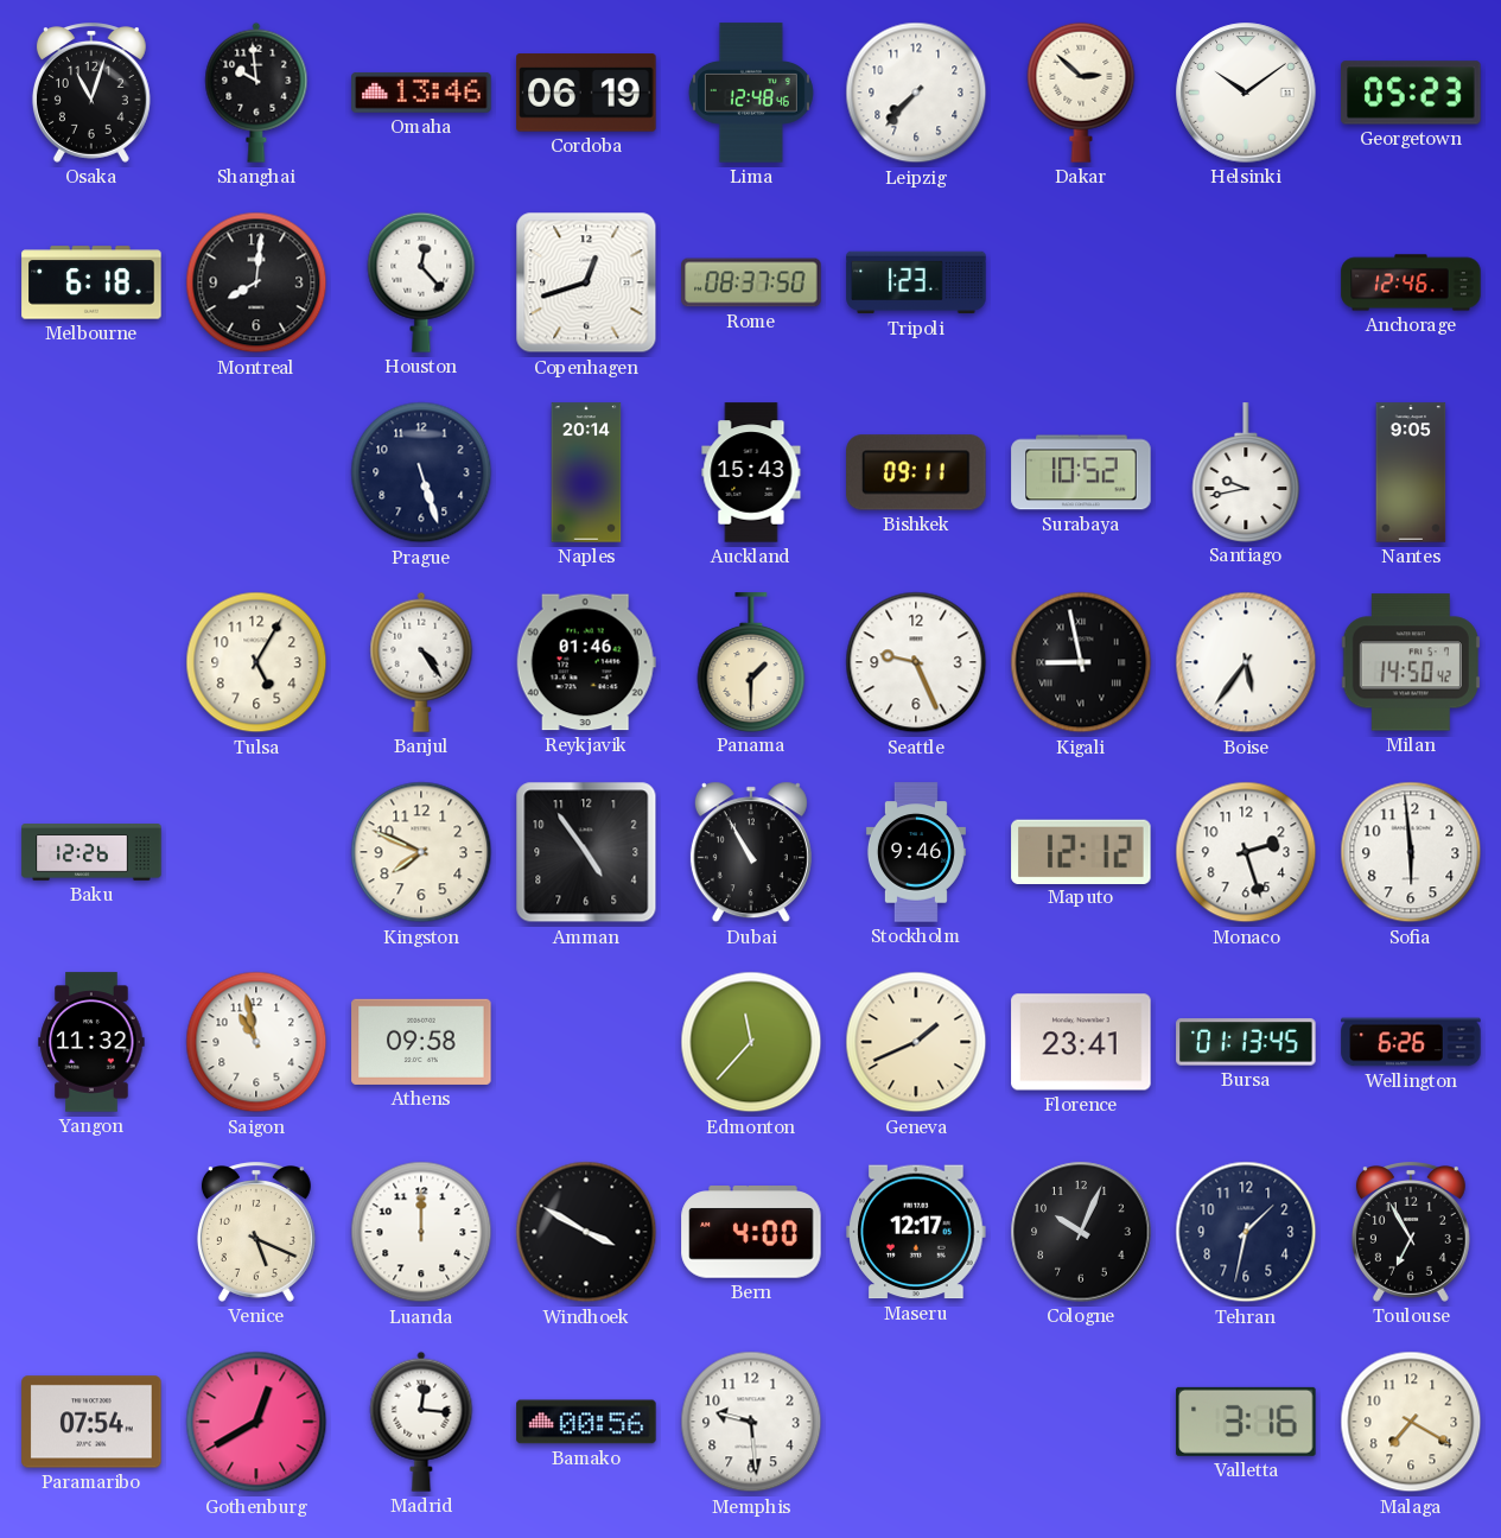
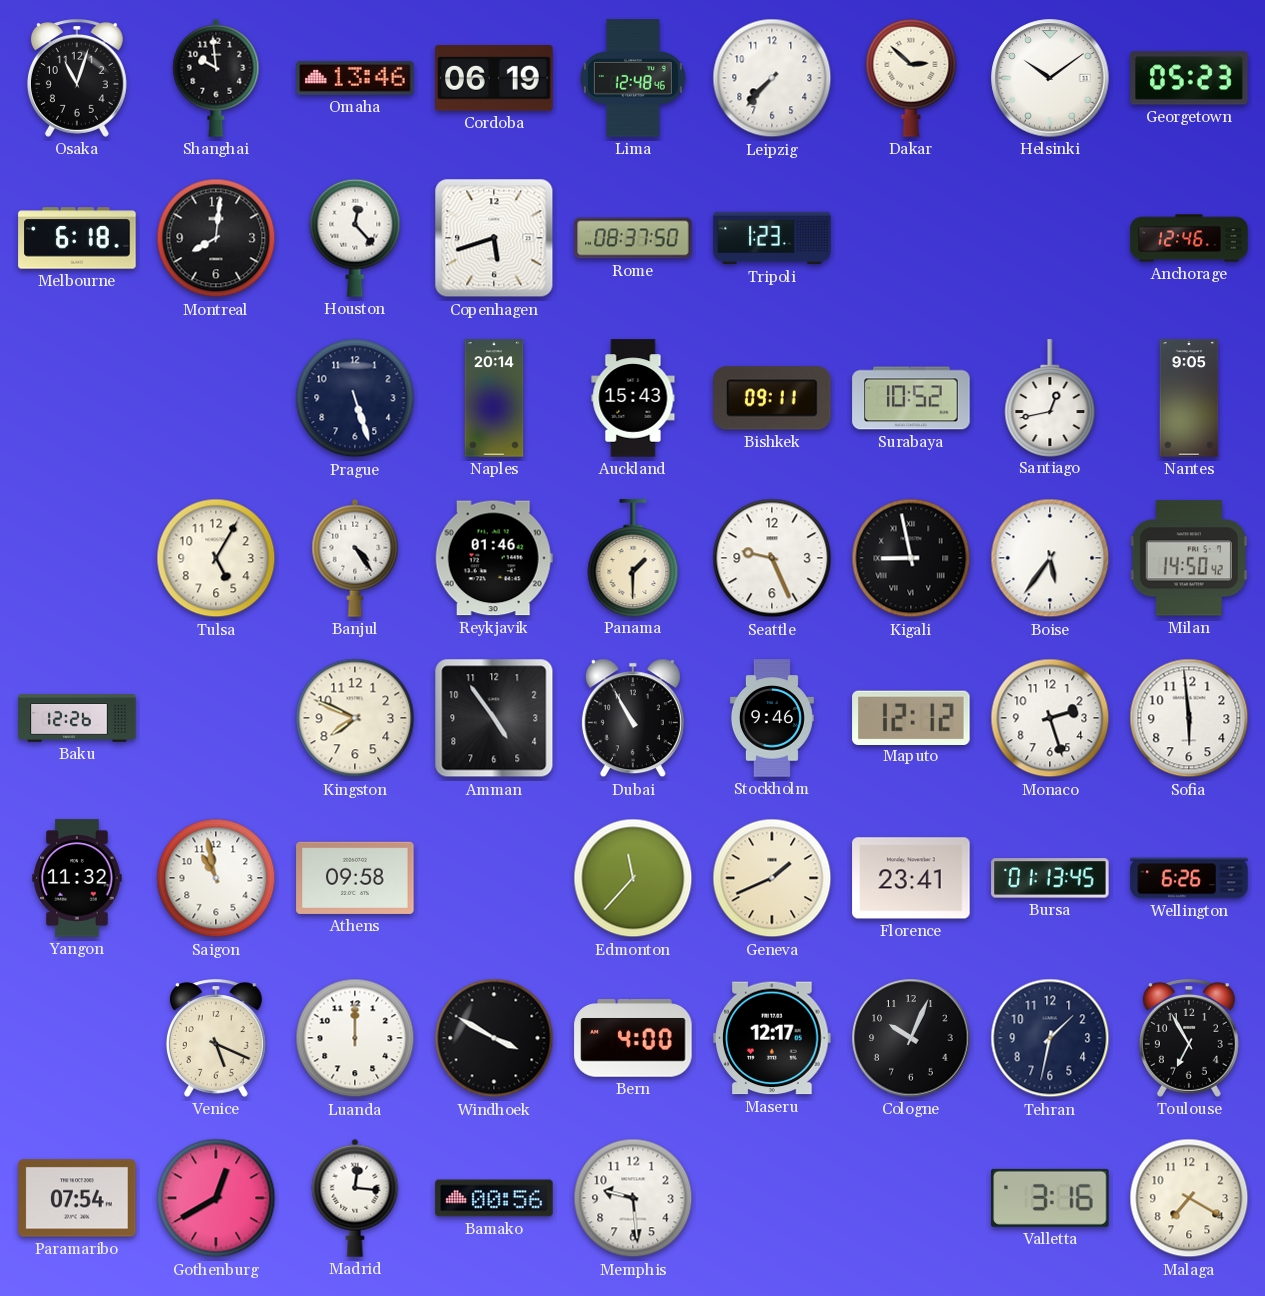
Copenhagen: 12:42 -> 5:42
Santiago: 9:43 -> 12:43
